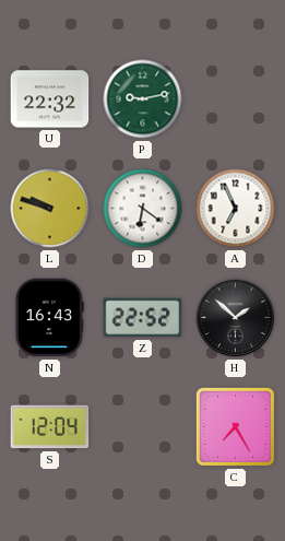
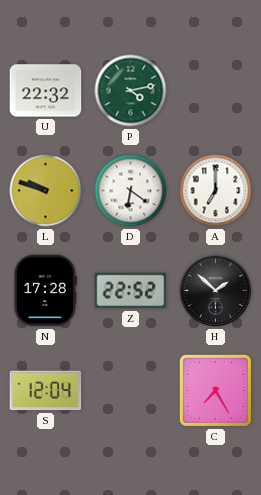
P: 9:13 -> 4:13
A: 6:56 -> 7:00
N: 16:43 -> 17:28
